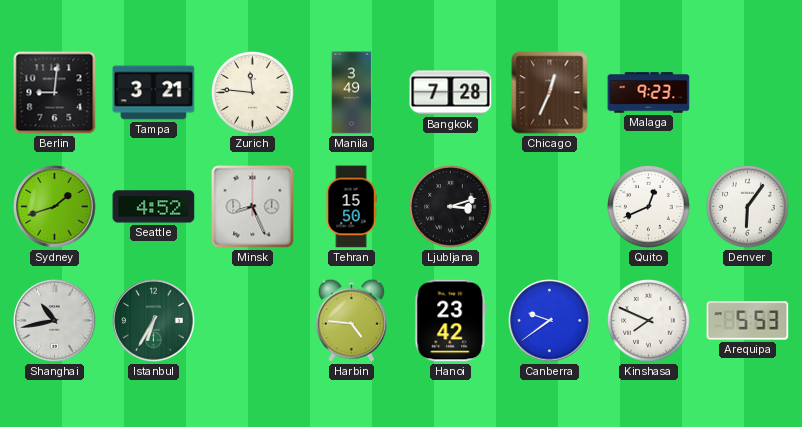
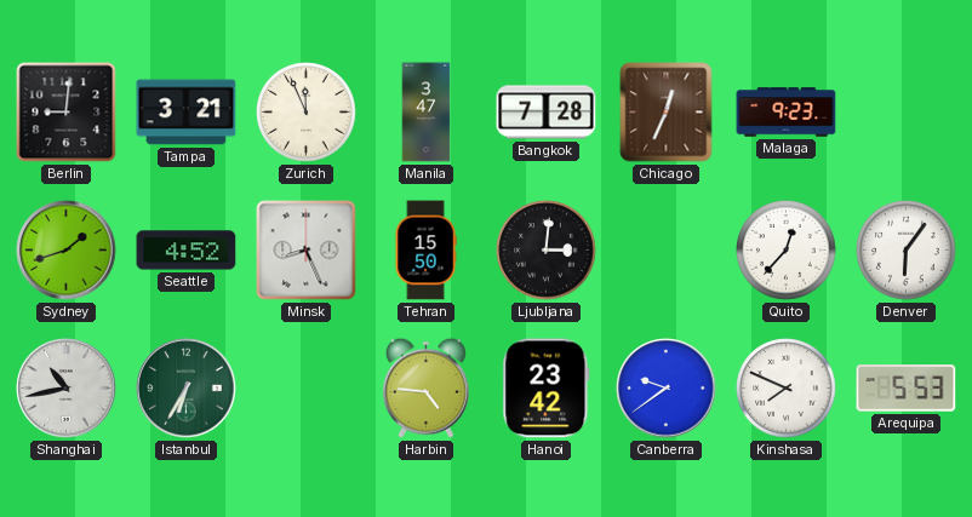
Zurich: 11:46 -> 11:56
Manila: 3:49 -> 3:47
Ljubljana: 3:12 -> 3:01
Quito: 12:41 -> 12:37
